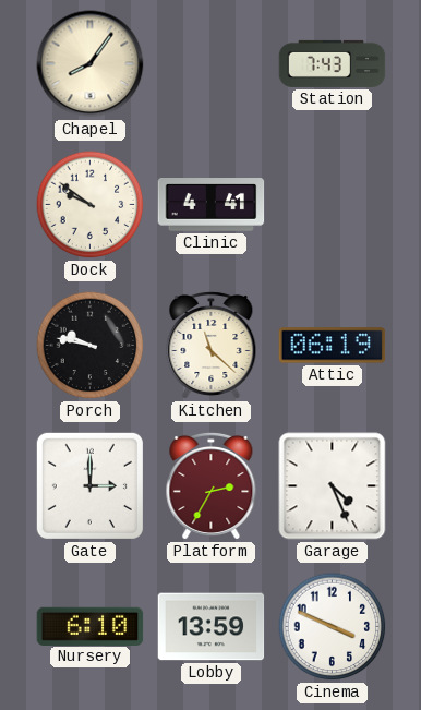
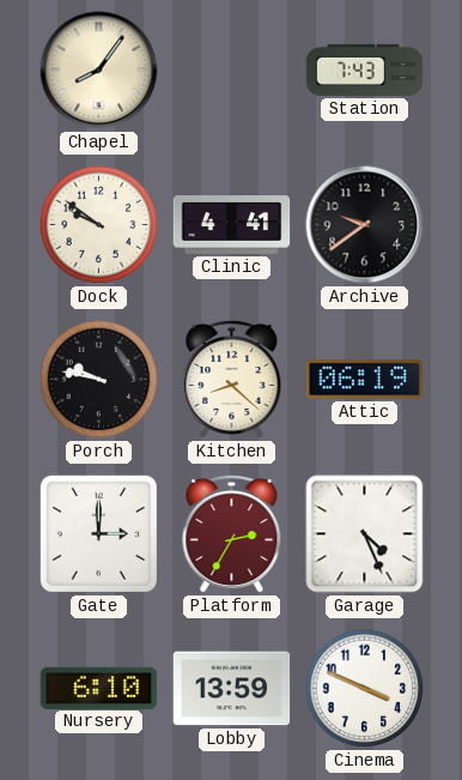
Archive: none -> 9:39
Kitchen: 11:22 -> 8:22
